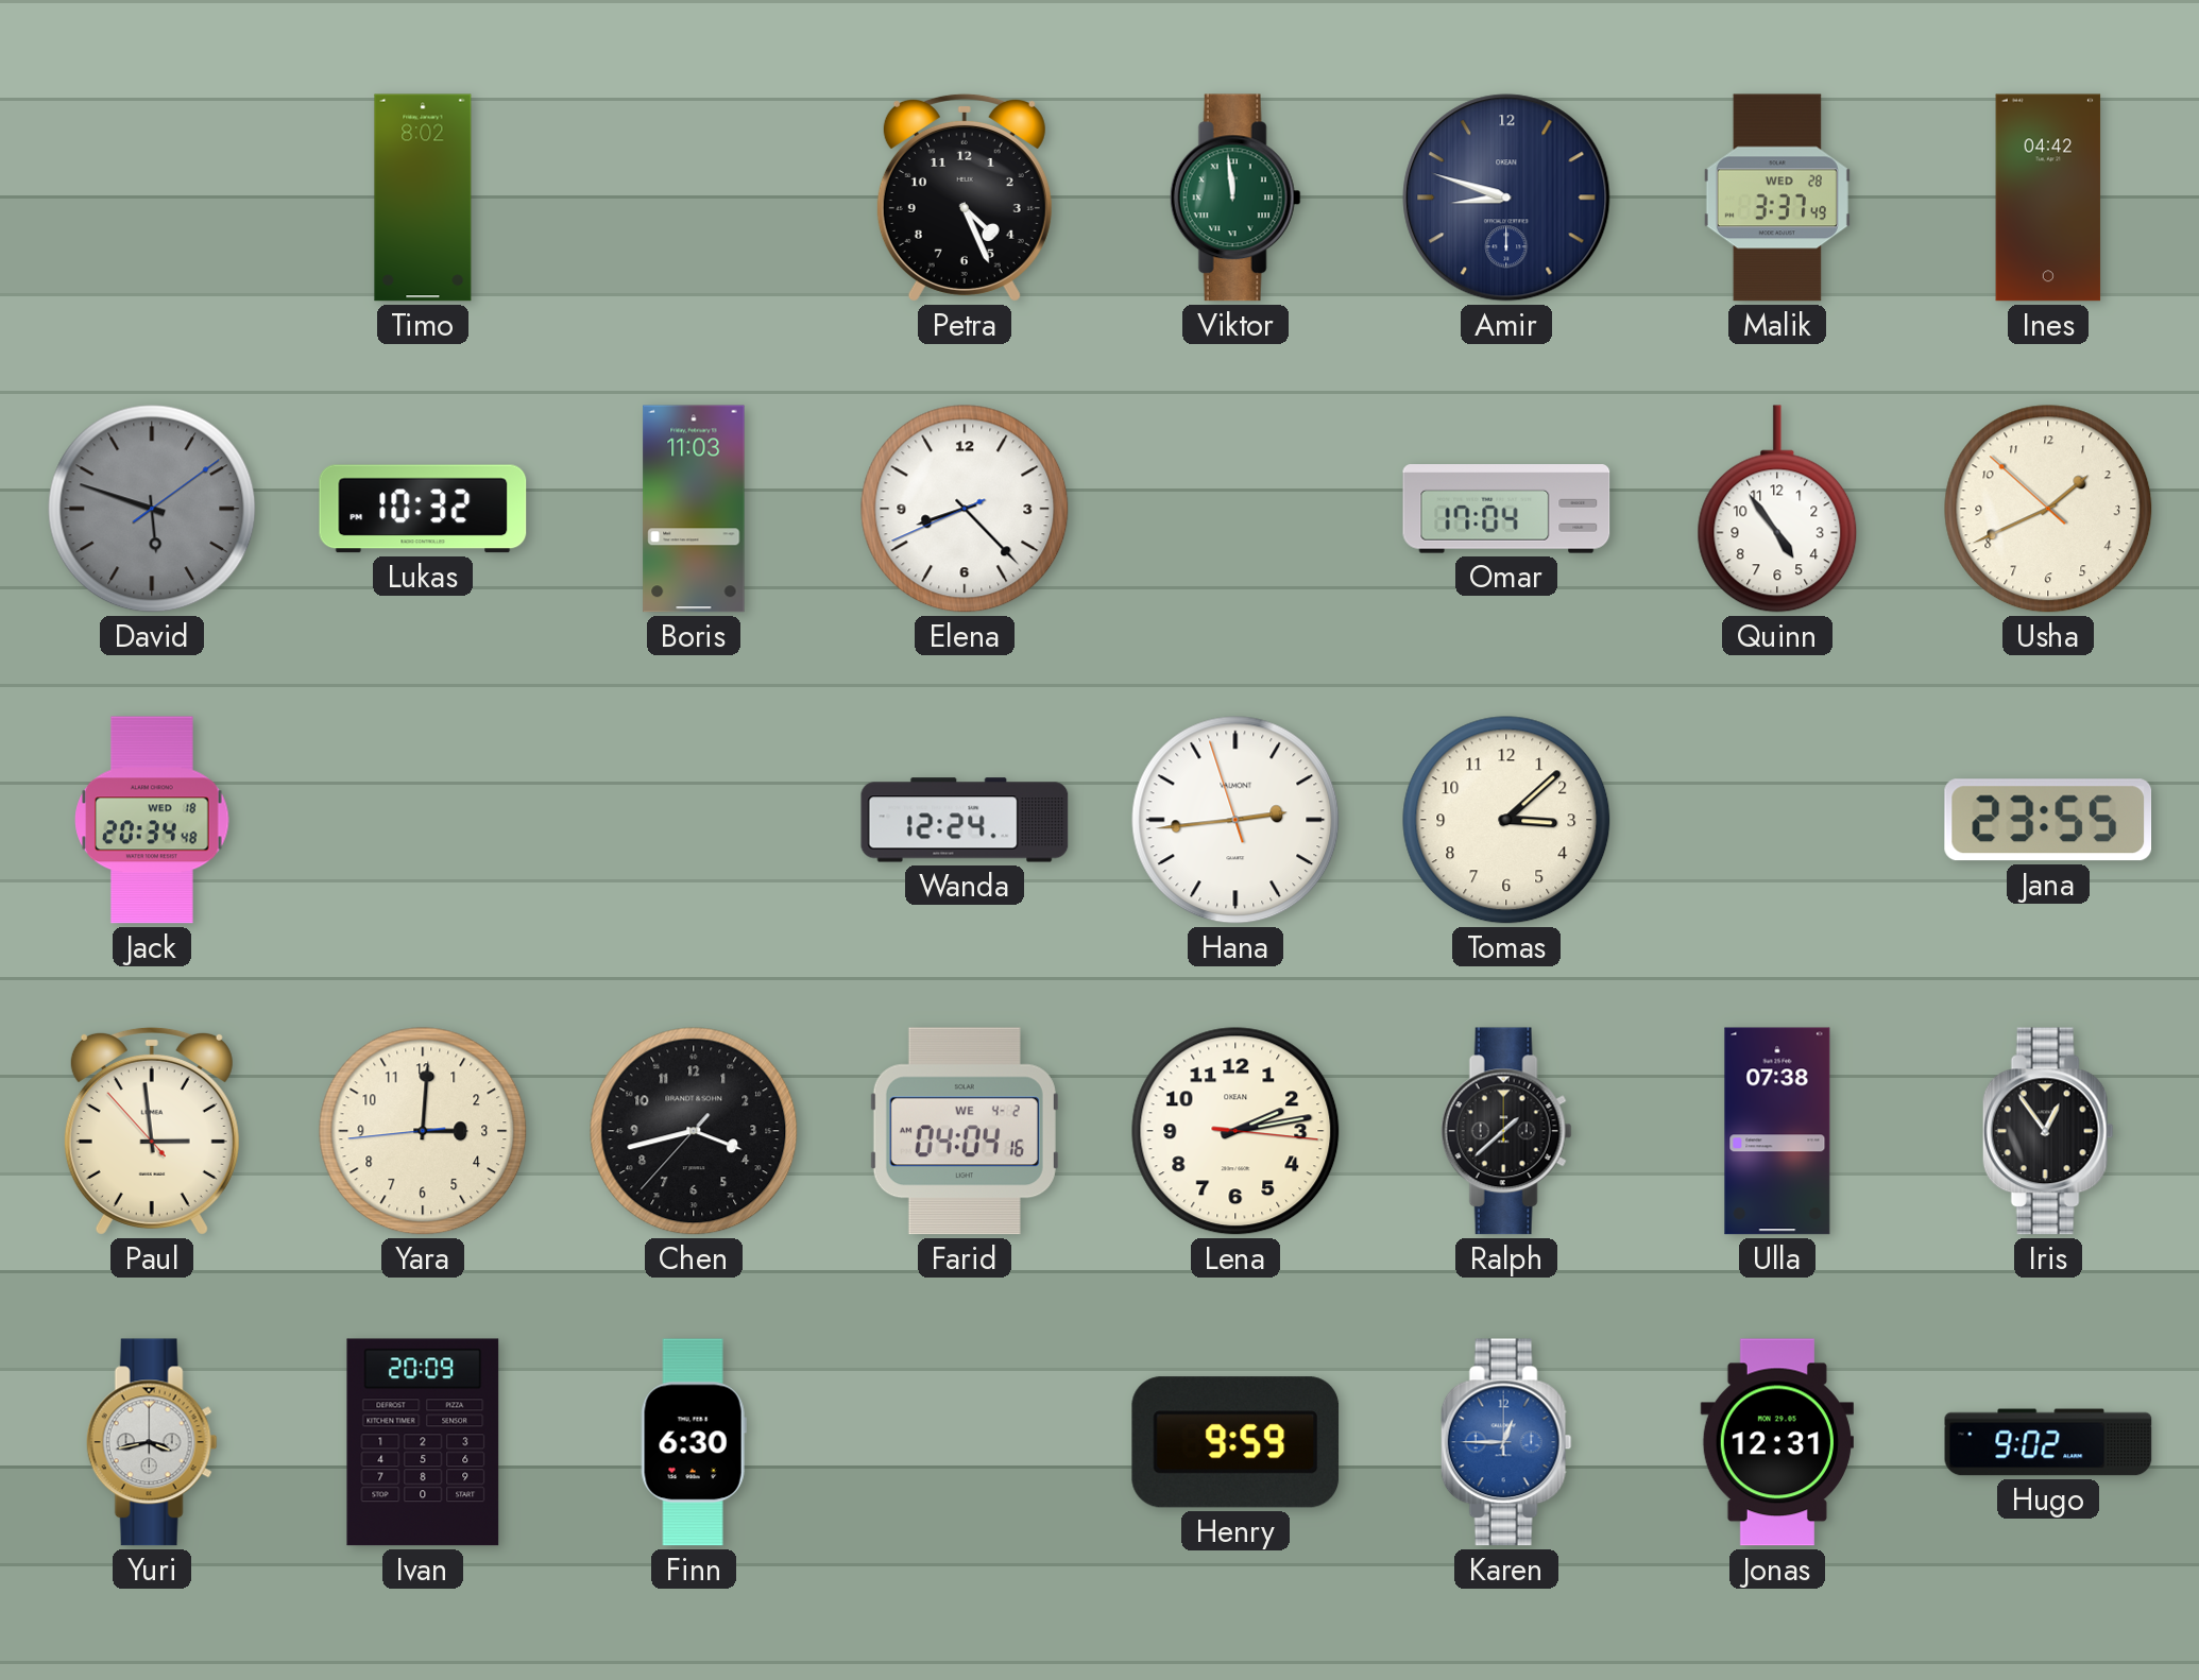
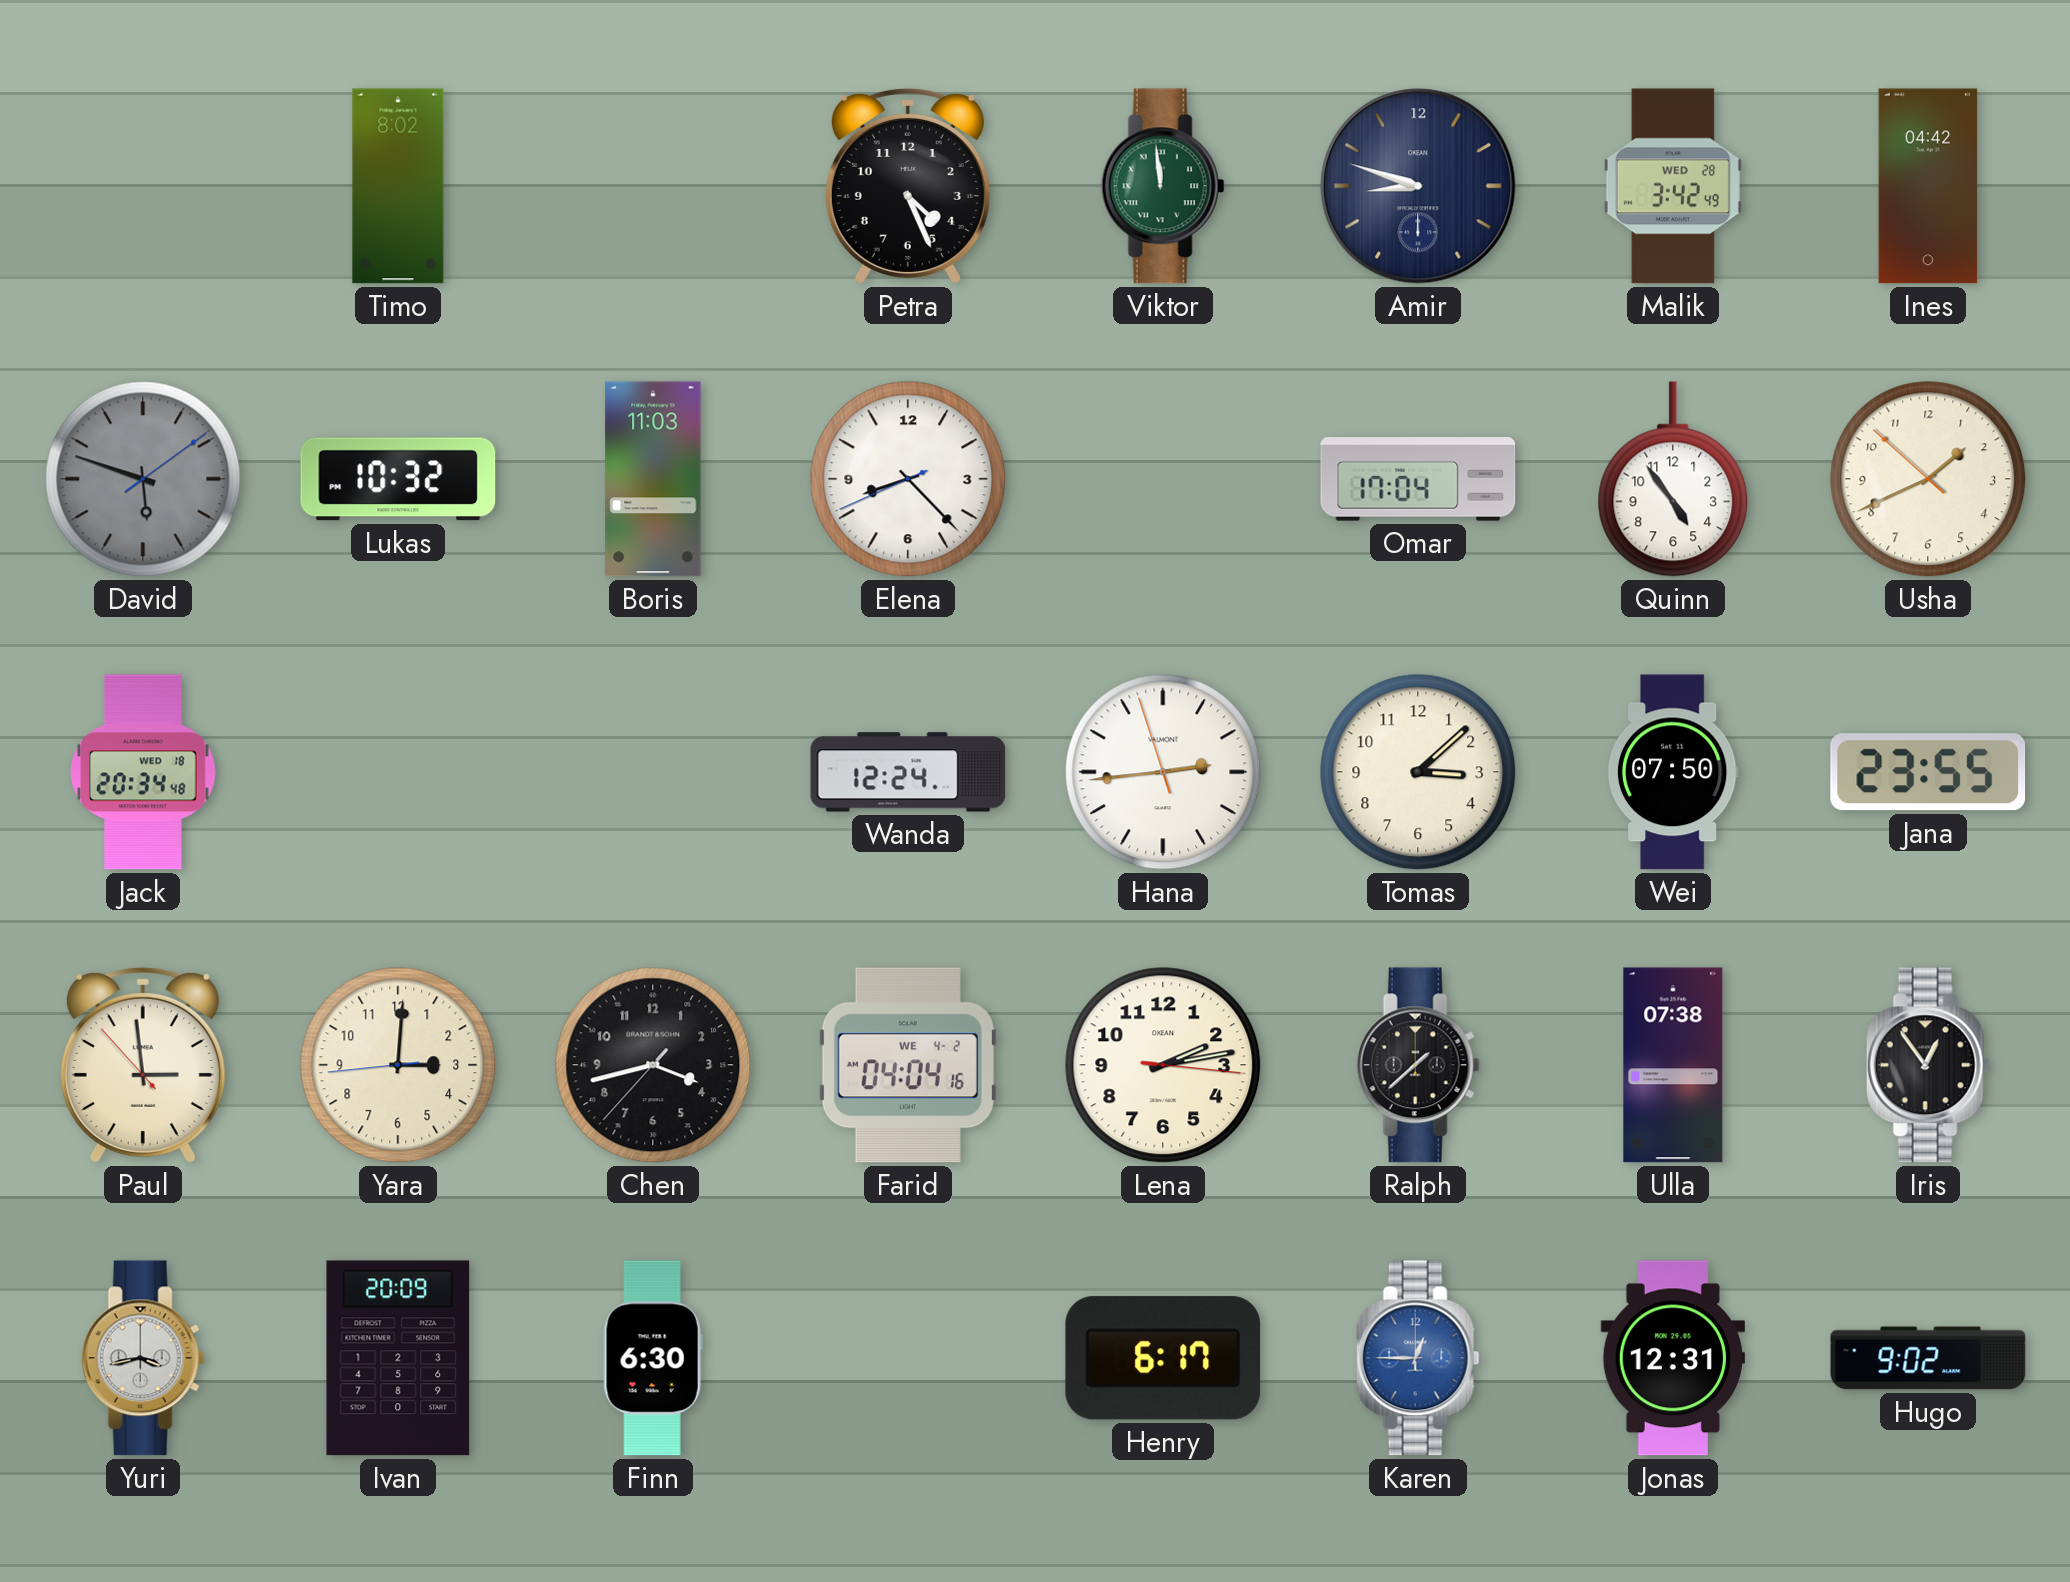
Malik: 3:37 -> 3:42
Wei: none -> 07:50
Henry: 9:59 -> 6:17
